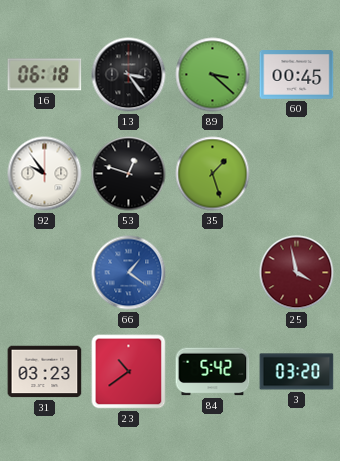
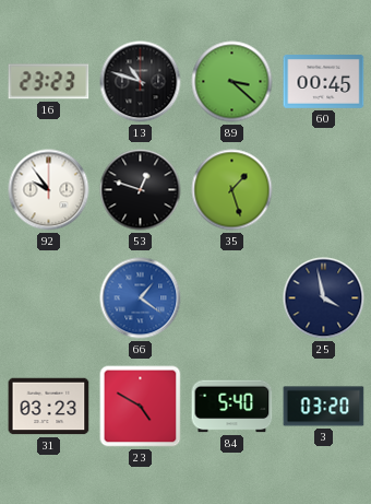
16: 06:18 -> 23:23
13: 3:24 -> 10:48
25 dial: burgundy -> navy
23: 10:39 -> 4:50
84: 5:42 -> 5:40
